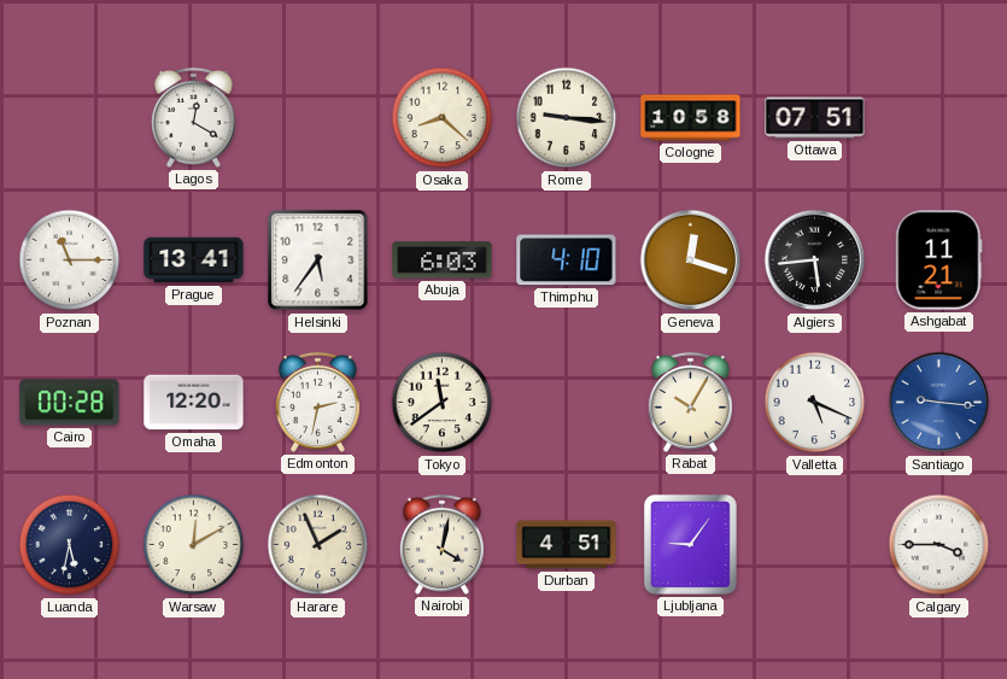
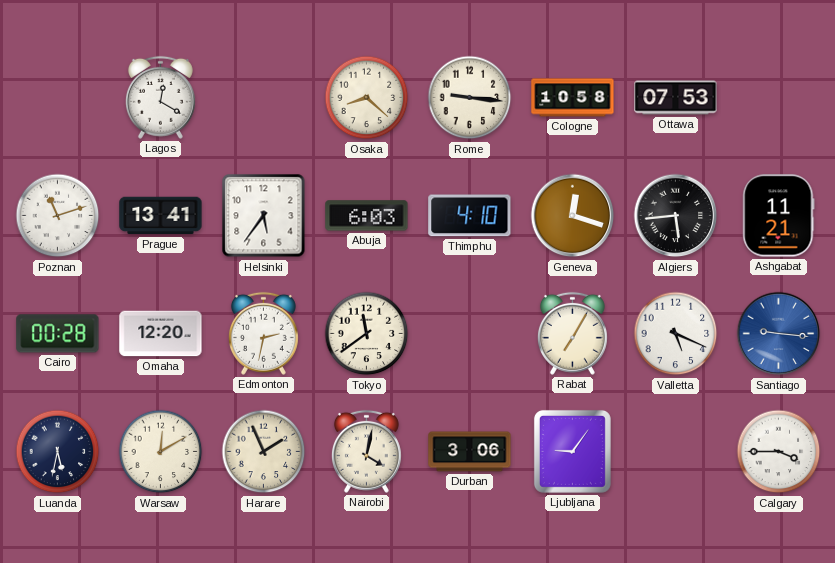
Ottawa: 07:51 -> 07:53
Poznan: 11:15 -> 11:12
Rabat: 10:05 -> 7:05
Durban: 4:51 -> 3:06
